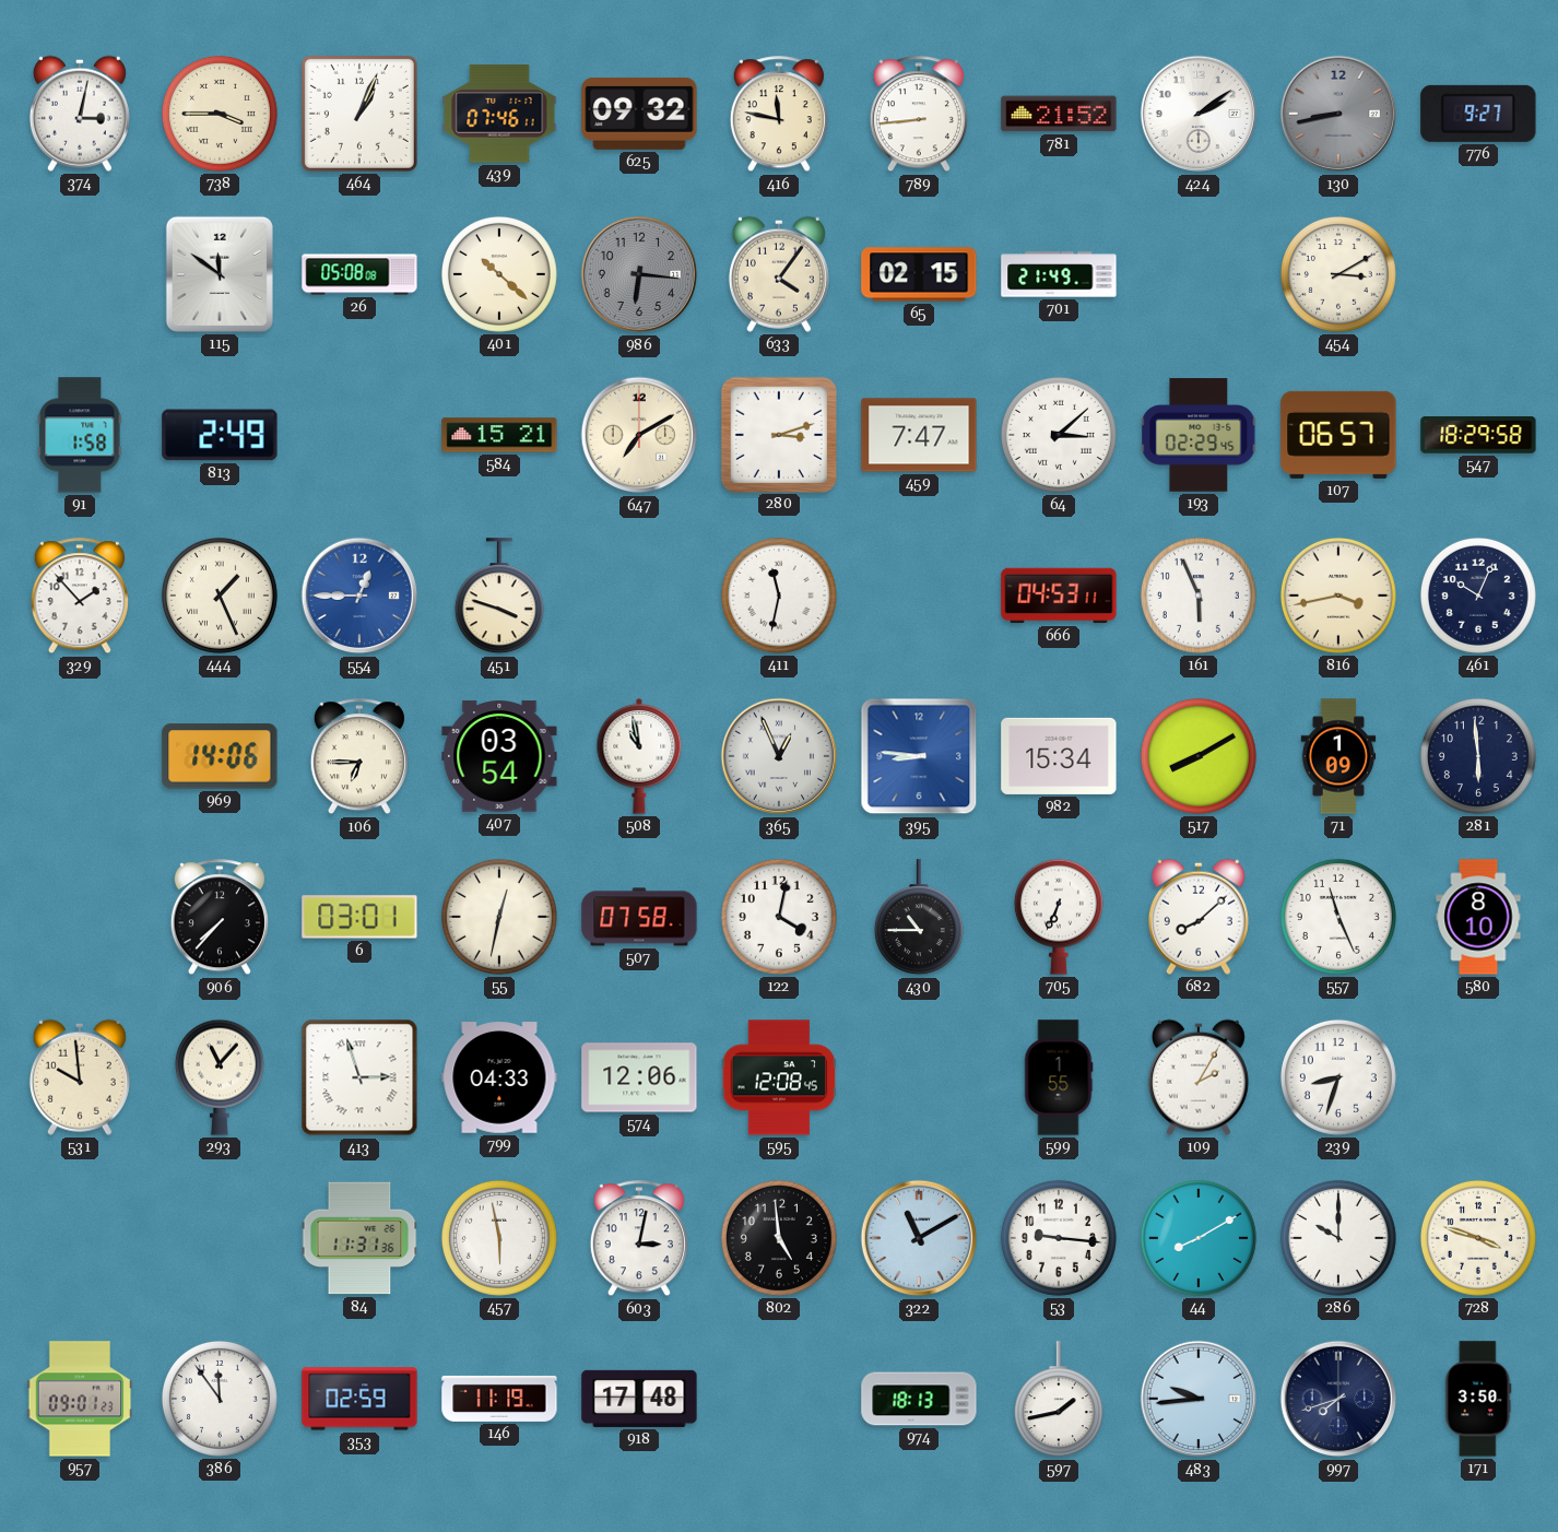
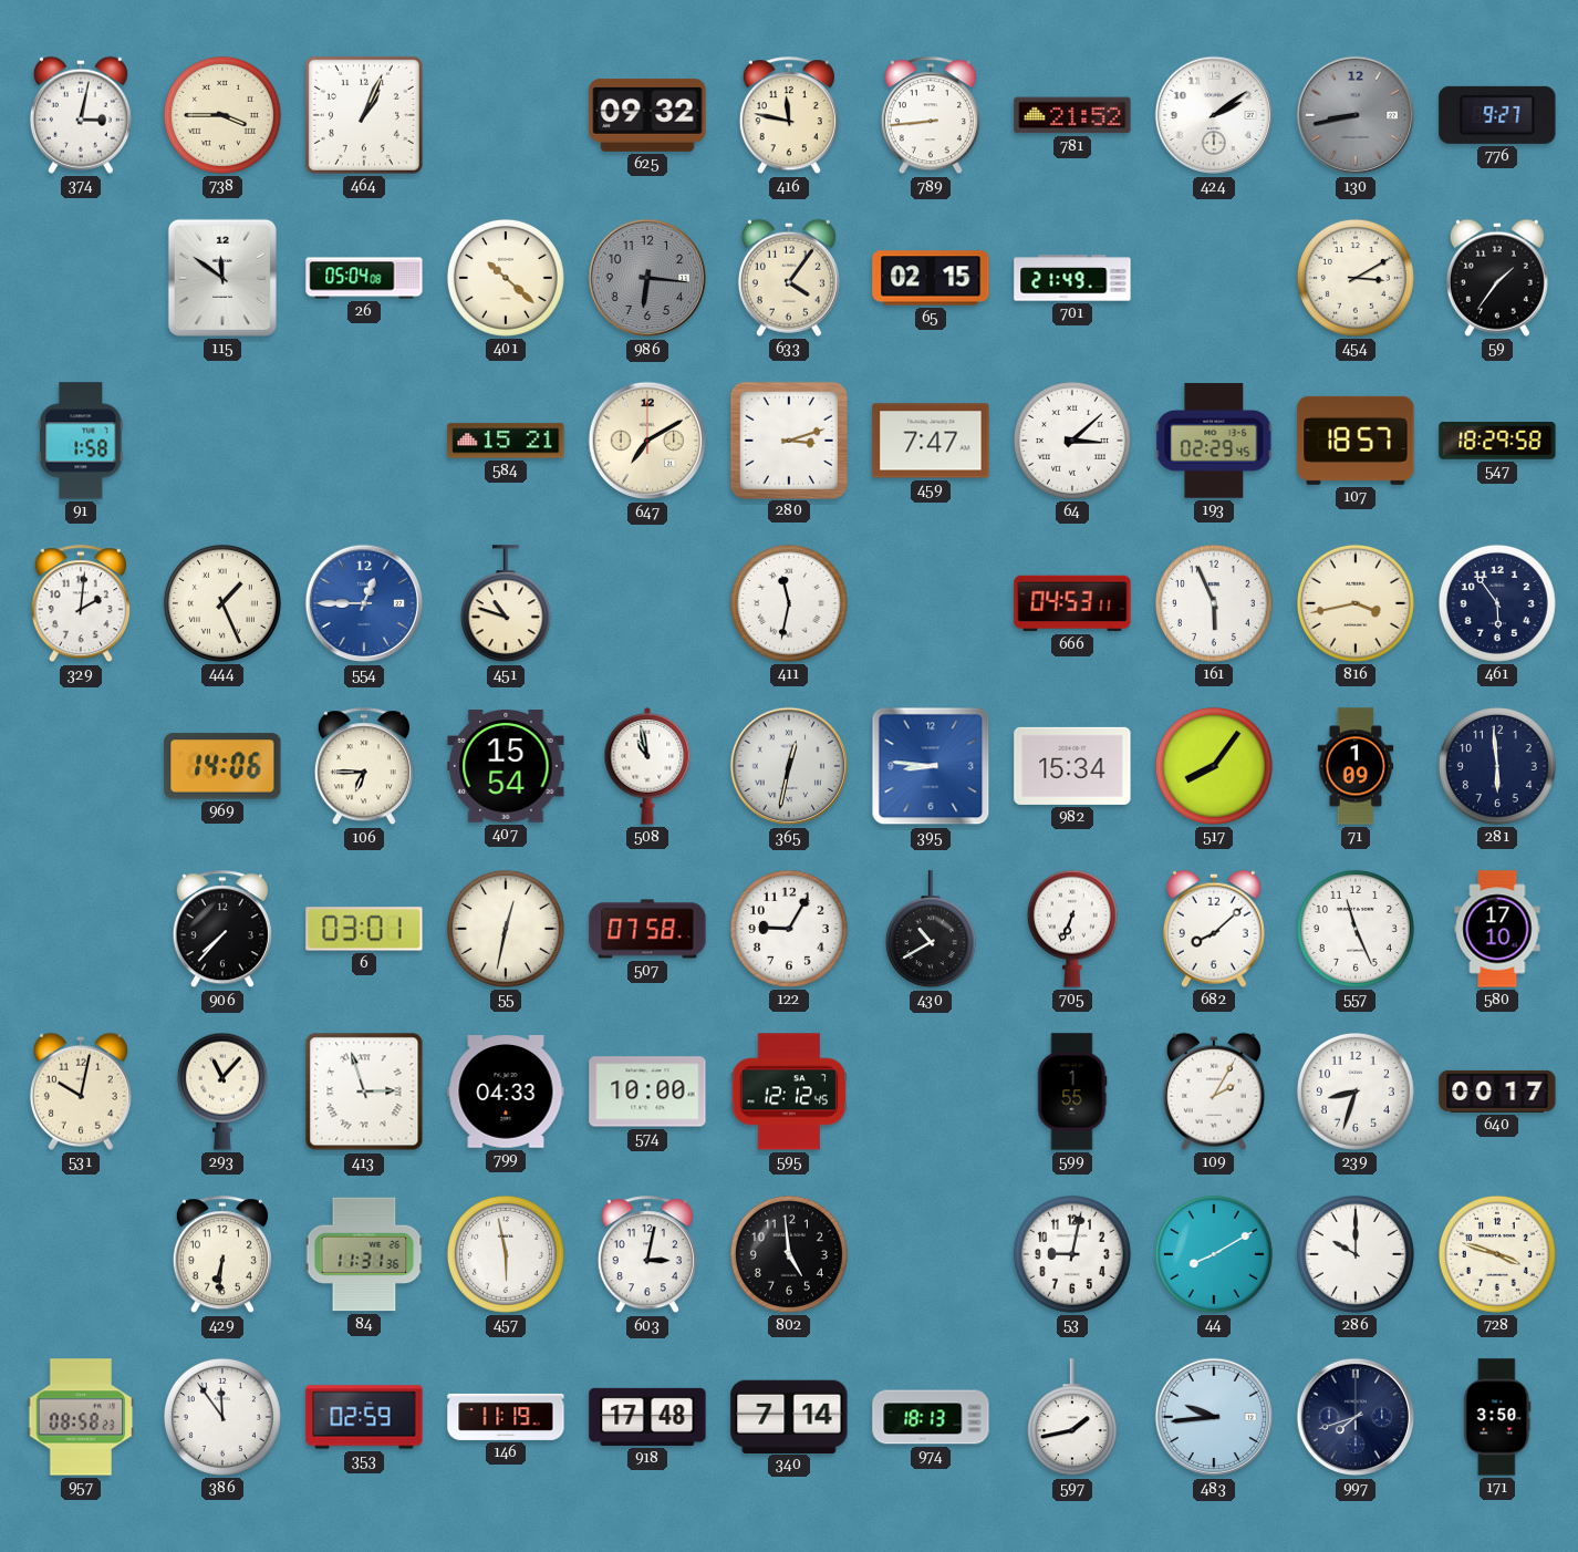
439: 07:46 -> none
26: 05:08 -> 05:04
59: none -> 1:36
813: 2:49 -> none
107: 06:57 -> 18:57
329: 1:53 -> 2:01
451: 3:48 -> 10:48
461: 10:04 -> 5:54
407: 03:54 -> 15:54
365: 12:56 -> 12:32
517: 8:10 -> 8:06
122: 4:02 -> 9:05
430: 10:45 -> 10:40
580: 8:10 -> 17:10
531: 9:59 -> 10:02
574: 12:06 -> 10:00
595: 12:08 -> 12:12
640: none -> 00:17
429: none -> 6:31
322: 11:10 -> none
53: 9:16 -> 9:02
957: 09:01 -> 08:58
340: none -> 7:14
